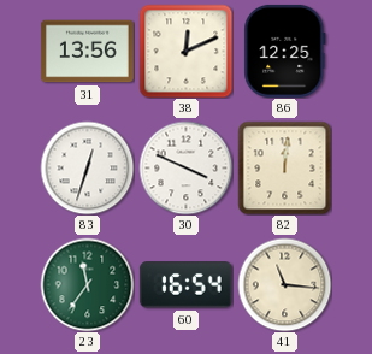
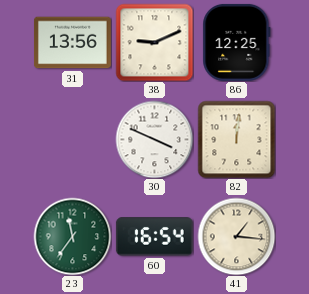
38: 12:11 -> 9:11
83: 12:33 -> none
41: 11:16 -> 1:16
